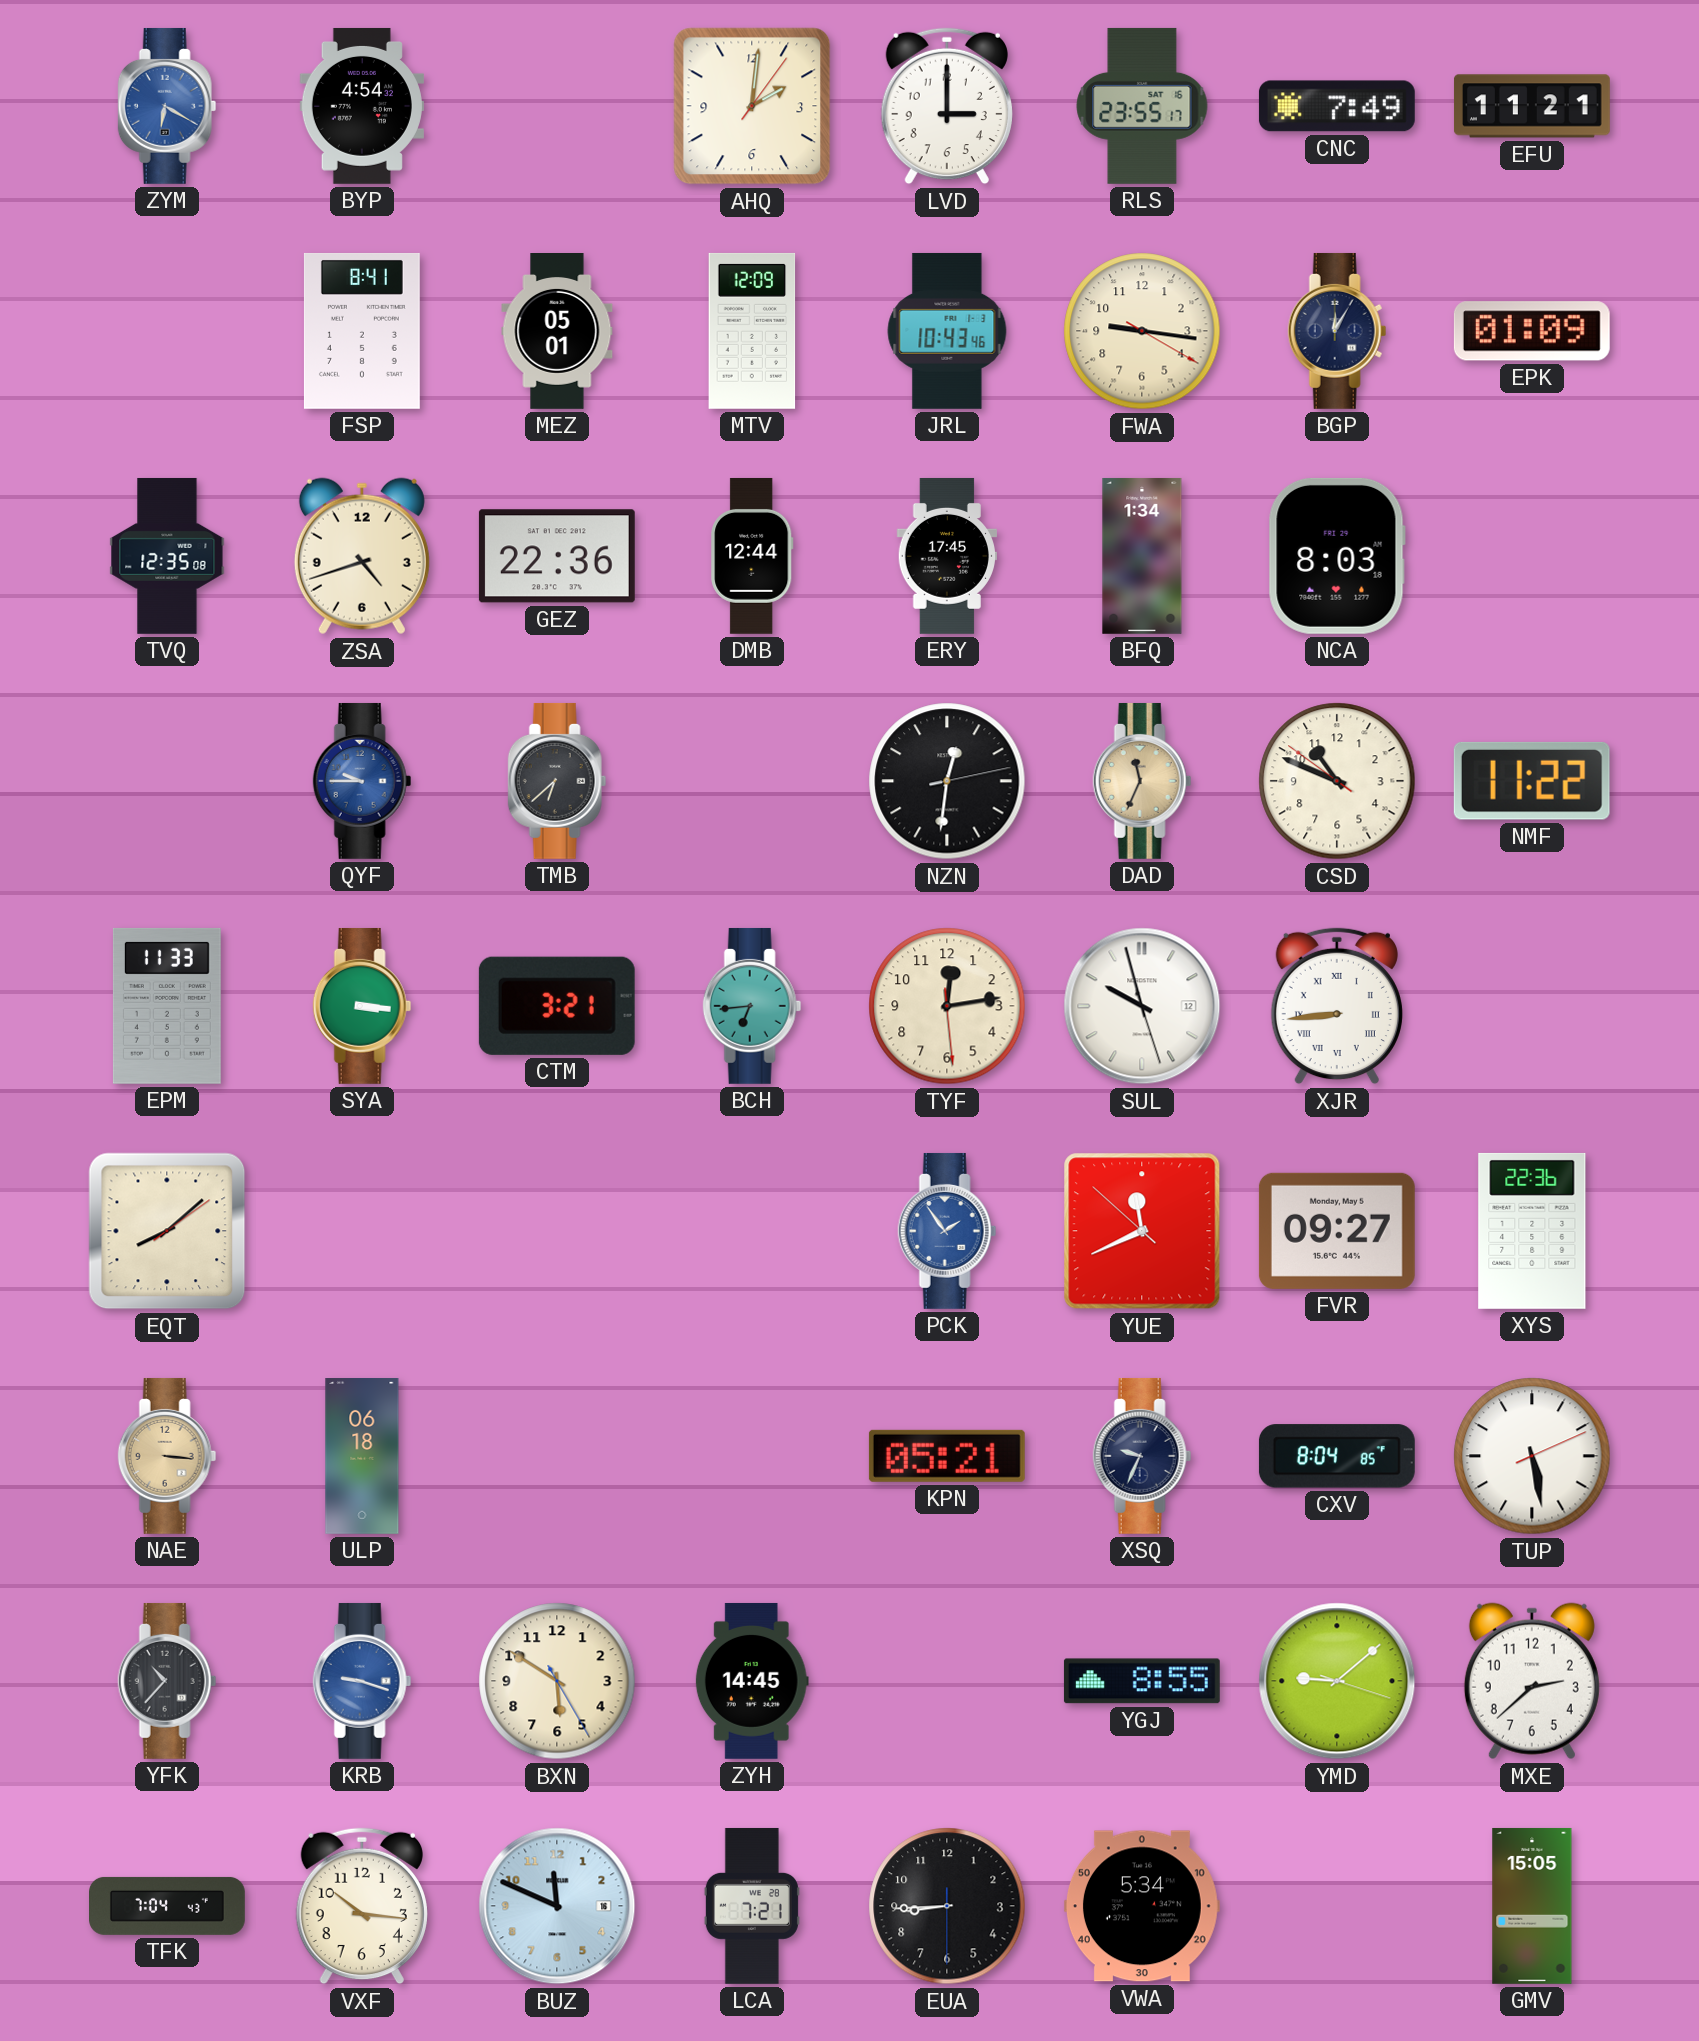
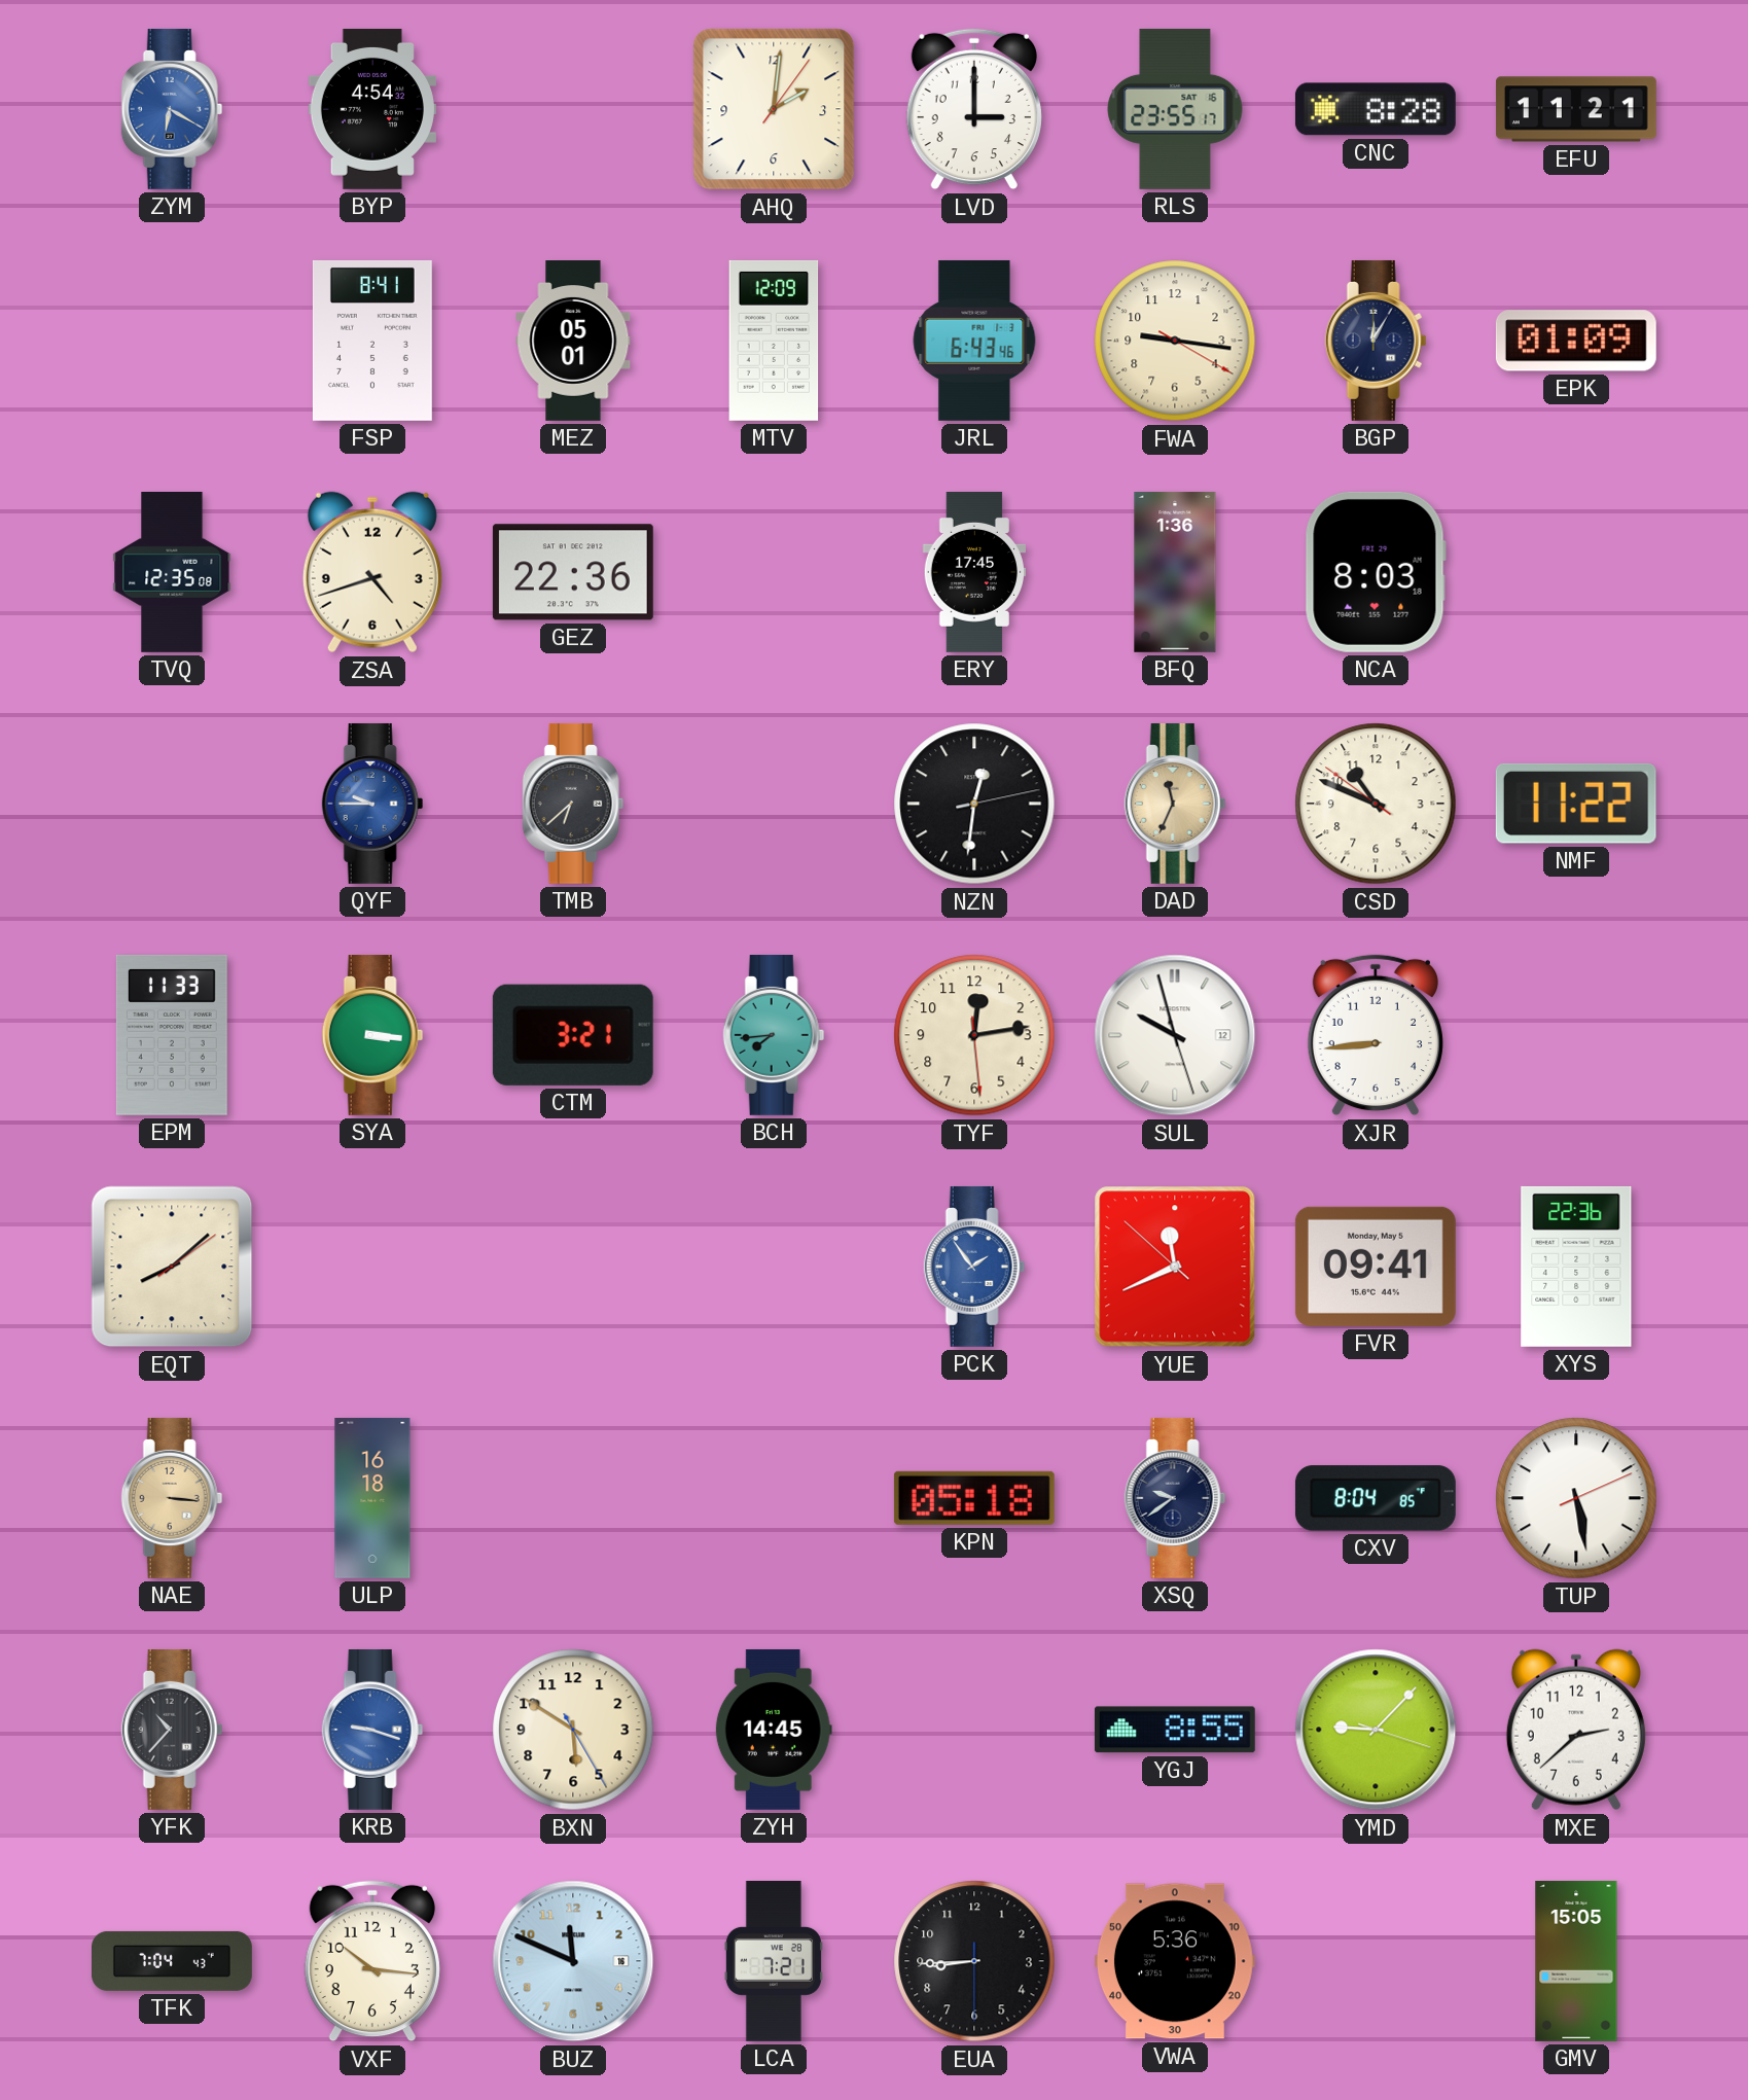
CNC: 7:49 -> 8:28
JRL: 10:43 -> 6:43
DMB: 12:44 -> none
BFQ: 1:34 -> 1:36
BCH: 6:44 -> 7:44
XJR numerals: Roman -> Arabic
FVR: 09:27 -> 09:41
ULP: 06:18 -> 16:18
KPN: 05:21 -> 05:18
XSQ: 9:34 -> 9:39
YMD: 9:08 -> 9:07
VWA: 5:34 -> 5:36
